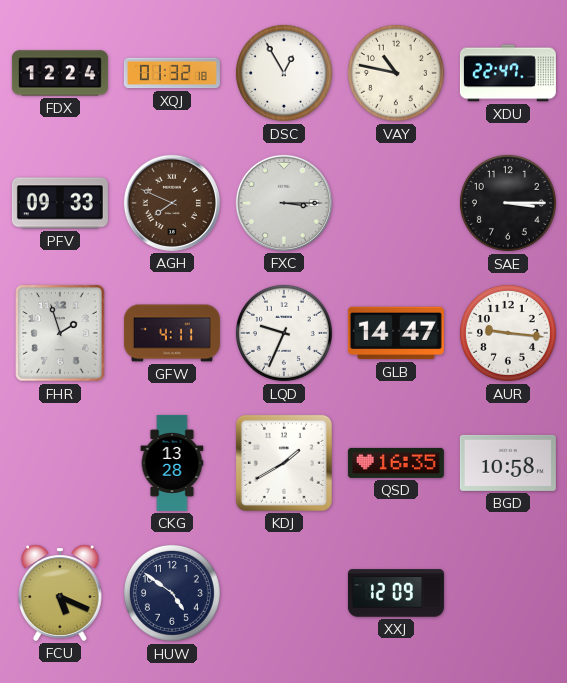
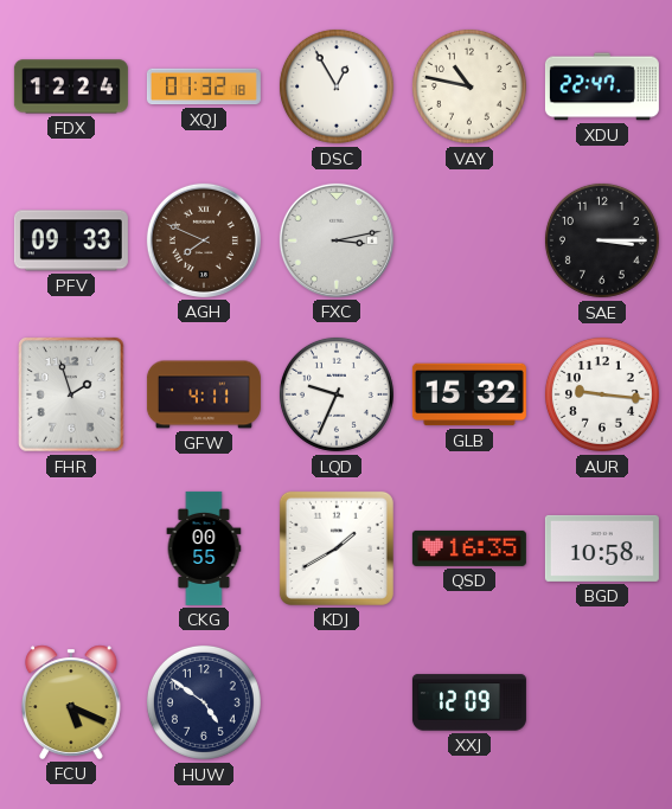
FXC: 3:15 -> 3:13
GLB: 14:47 -> 15:32
CKG: 13:28 -> 00:55
